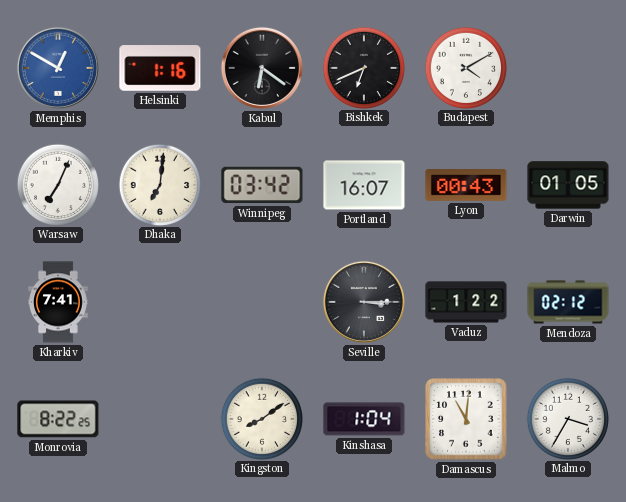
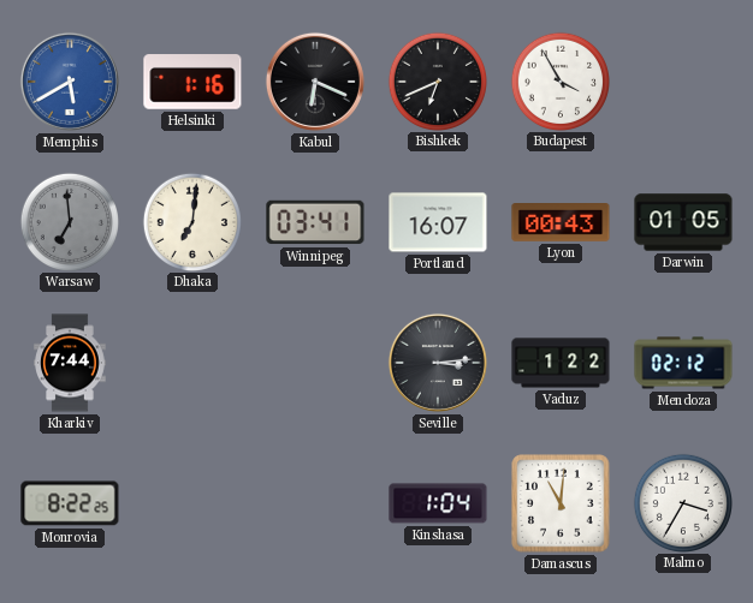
Memphis: 12:50 -> 5:40
Kabul: 6:21 -> 6:19
Budapest: 4:10 -> 3:55
Warsaw: 7:04 -> 6:59
Warsaw dial: white -> grey
Winnipeg: 03:42 -> 03:41
Kharkiv: 7:41 -> 7:44
Seville: 3:15 -> 3:14
Kingston: 8:09 -> none
